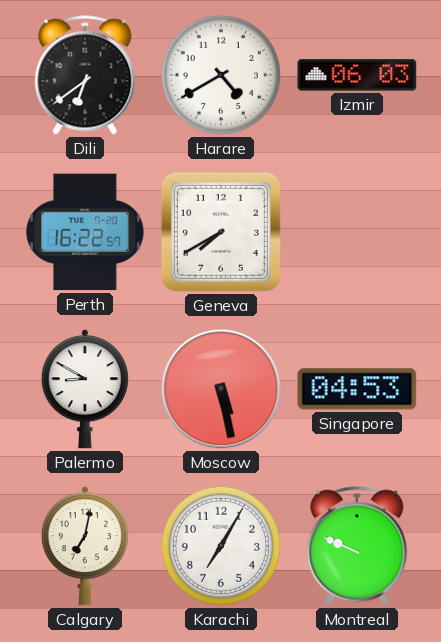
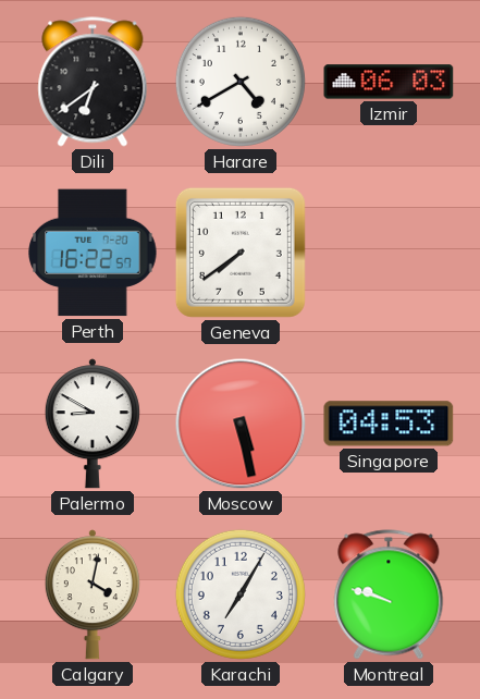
Geneva: 7:40 -> 7:39
Calgary: 7:02 -> 4:02
Montreal: 9:49 -> 9:48
